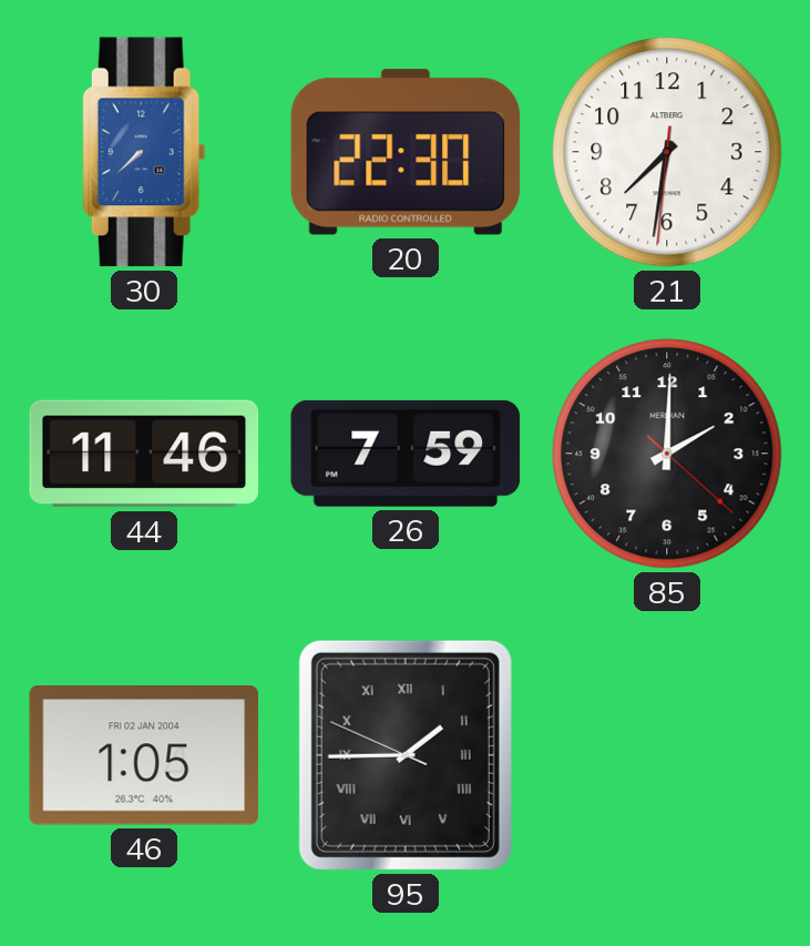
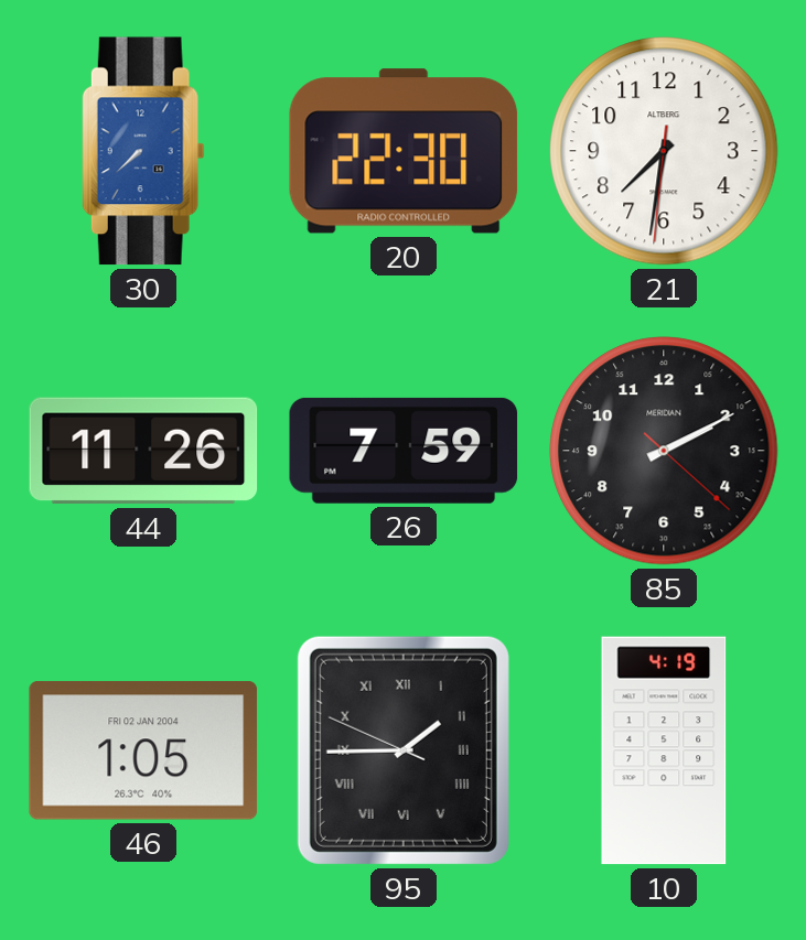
44: 11:46 -> 11:26
85: 2:00 -> 2:10
10: none -> 4:19
